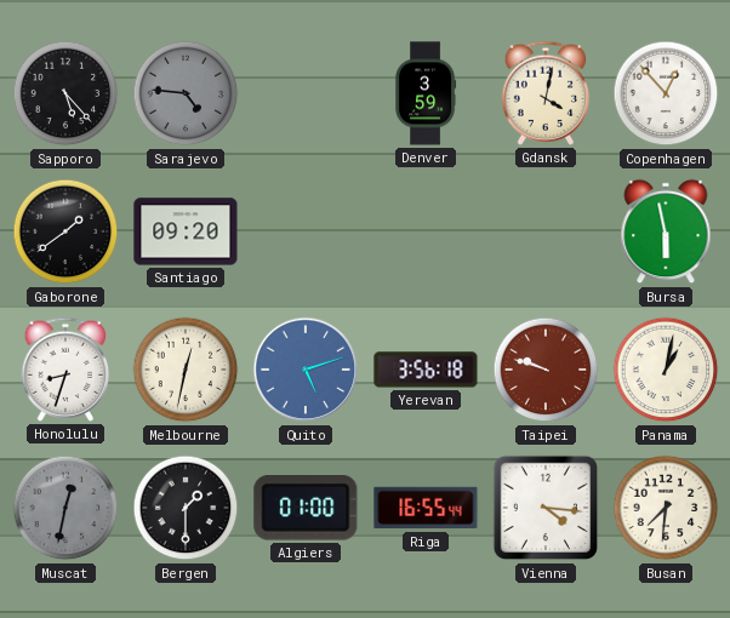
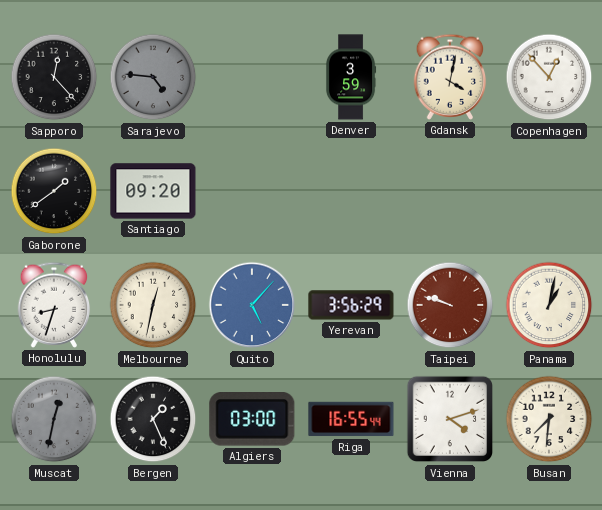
Sapporo: 5:23 -> 12:23
Bursa: 5:58 -> none
Quito: 5:12 -> 5:07
Yerevan: 3:56:18 -> 3:56:29
Bergen: 1:30 -> 1:26
Algiers: 01:00 -> 03:00
Vienna: 4:16 -> 4:12
